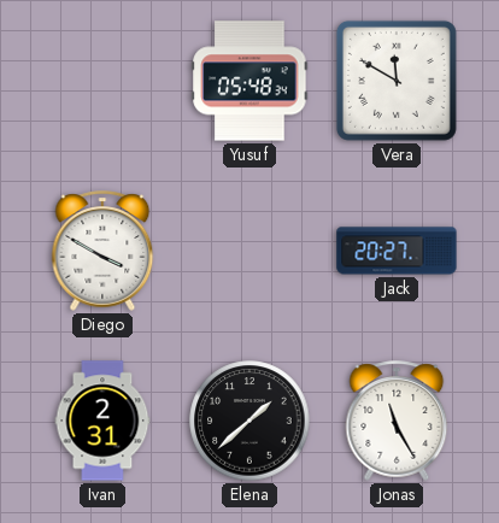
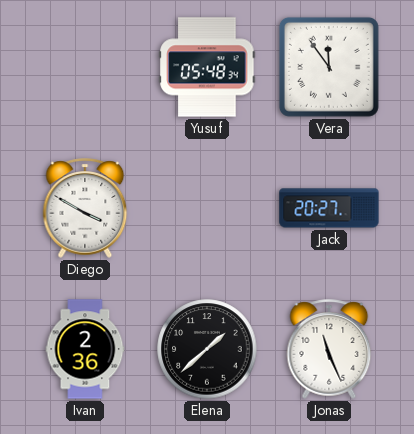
Vera: 11:50 -> 11:54
Ivan: 2:31 -> 2:36
Jonas: 11:25 -> 11:26
